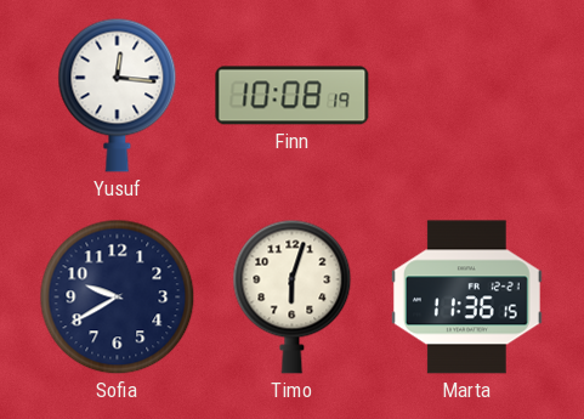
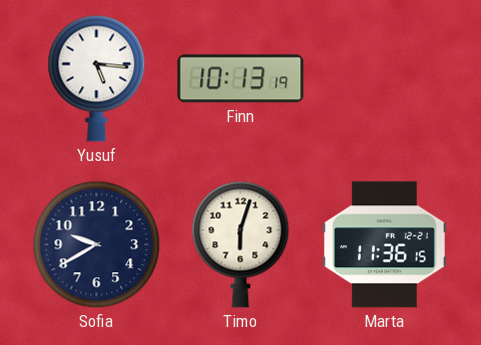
Yusuf: 12:16 -> 5:16
Finn: 10:08 -> 10:13
